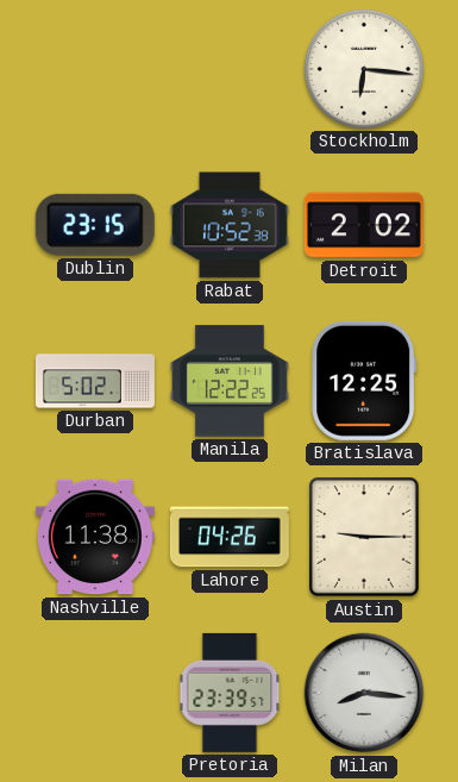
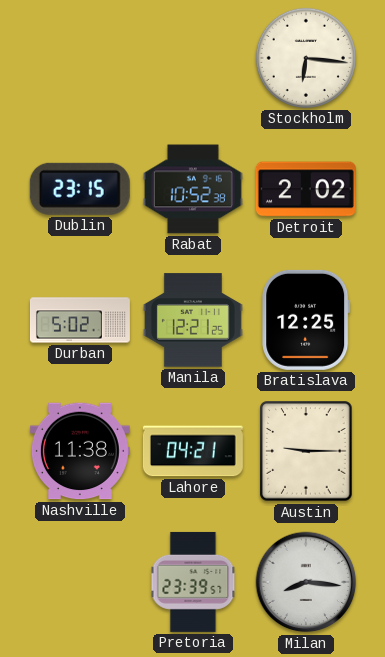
Manila: 12:22 -> 12:21
Lahore: 04:26 -> 04:21
